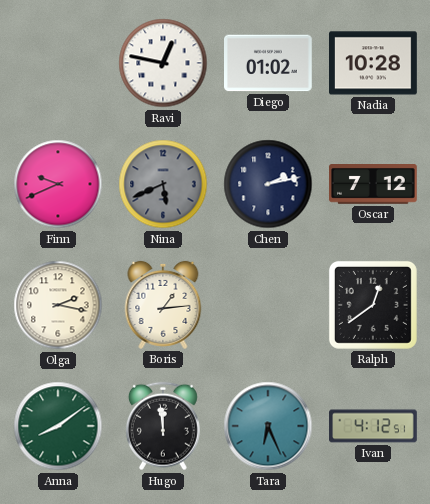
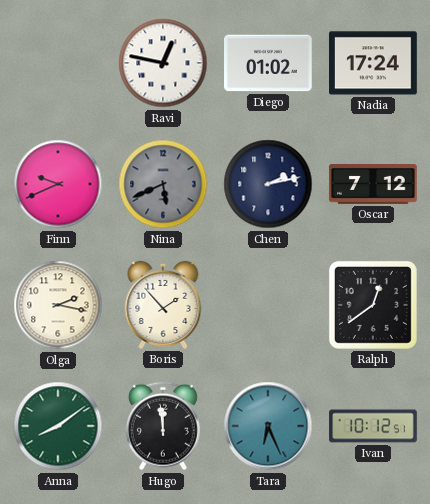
Nadia: 10:28 -> 17:24
Boris: 1:14 -> 1:53
Ivan: 4:12 -> 10:12
